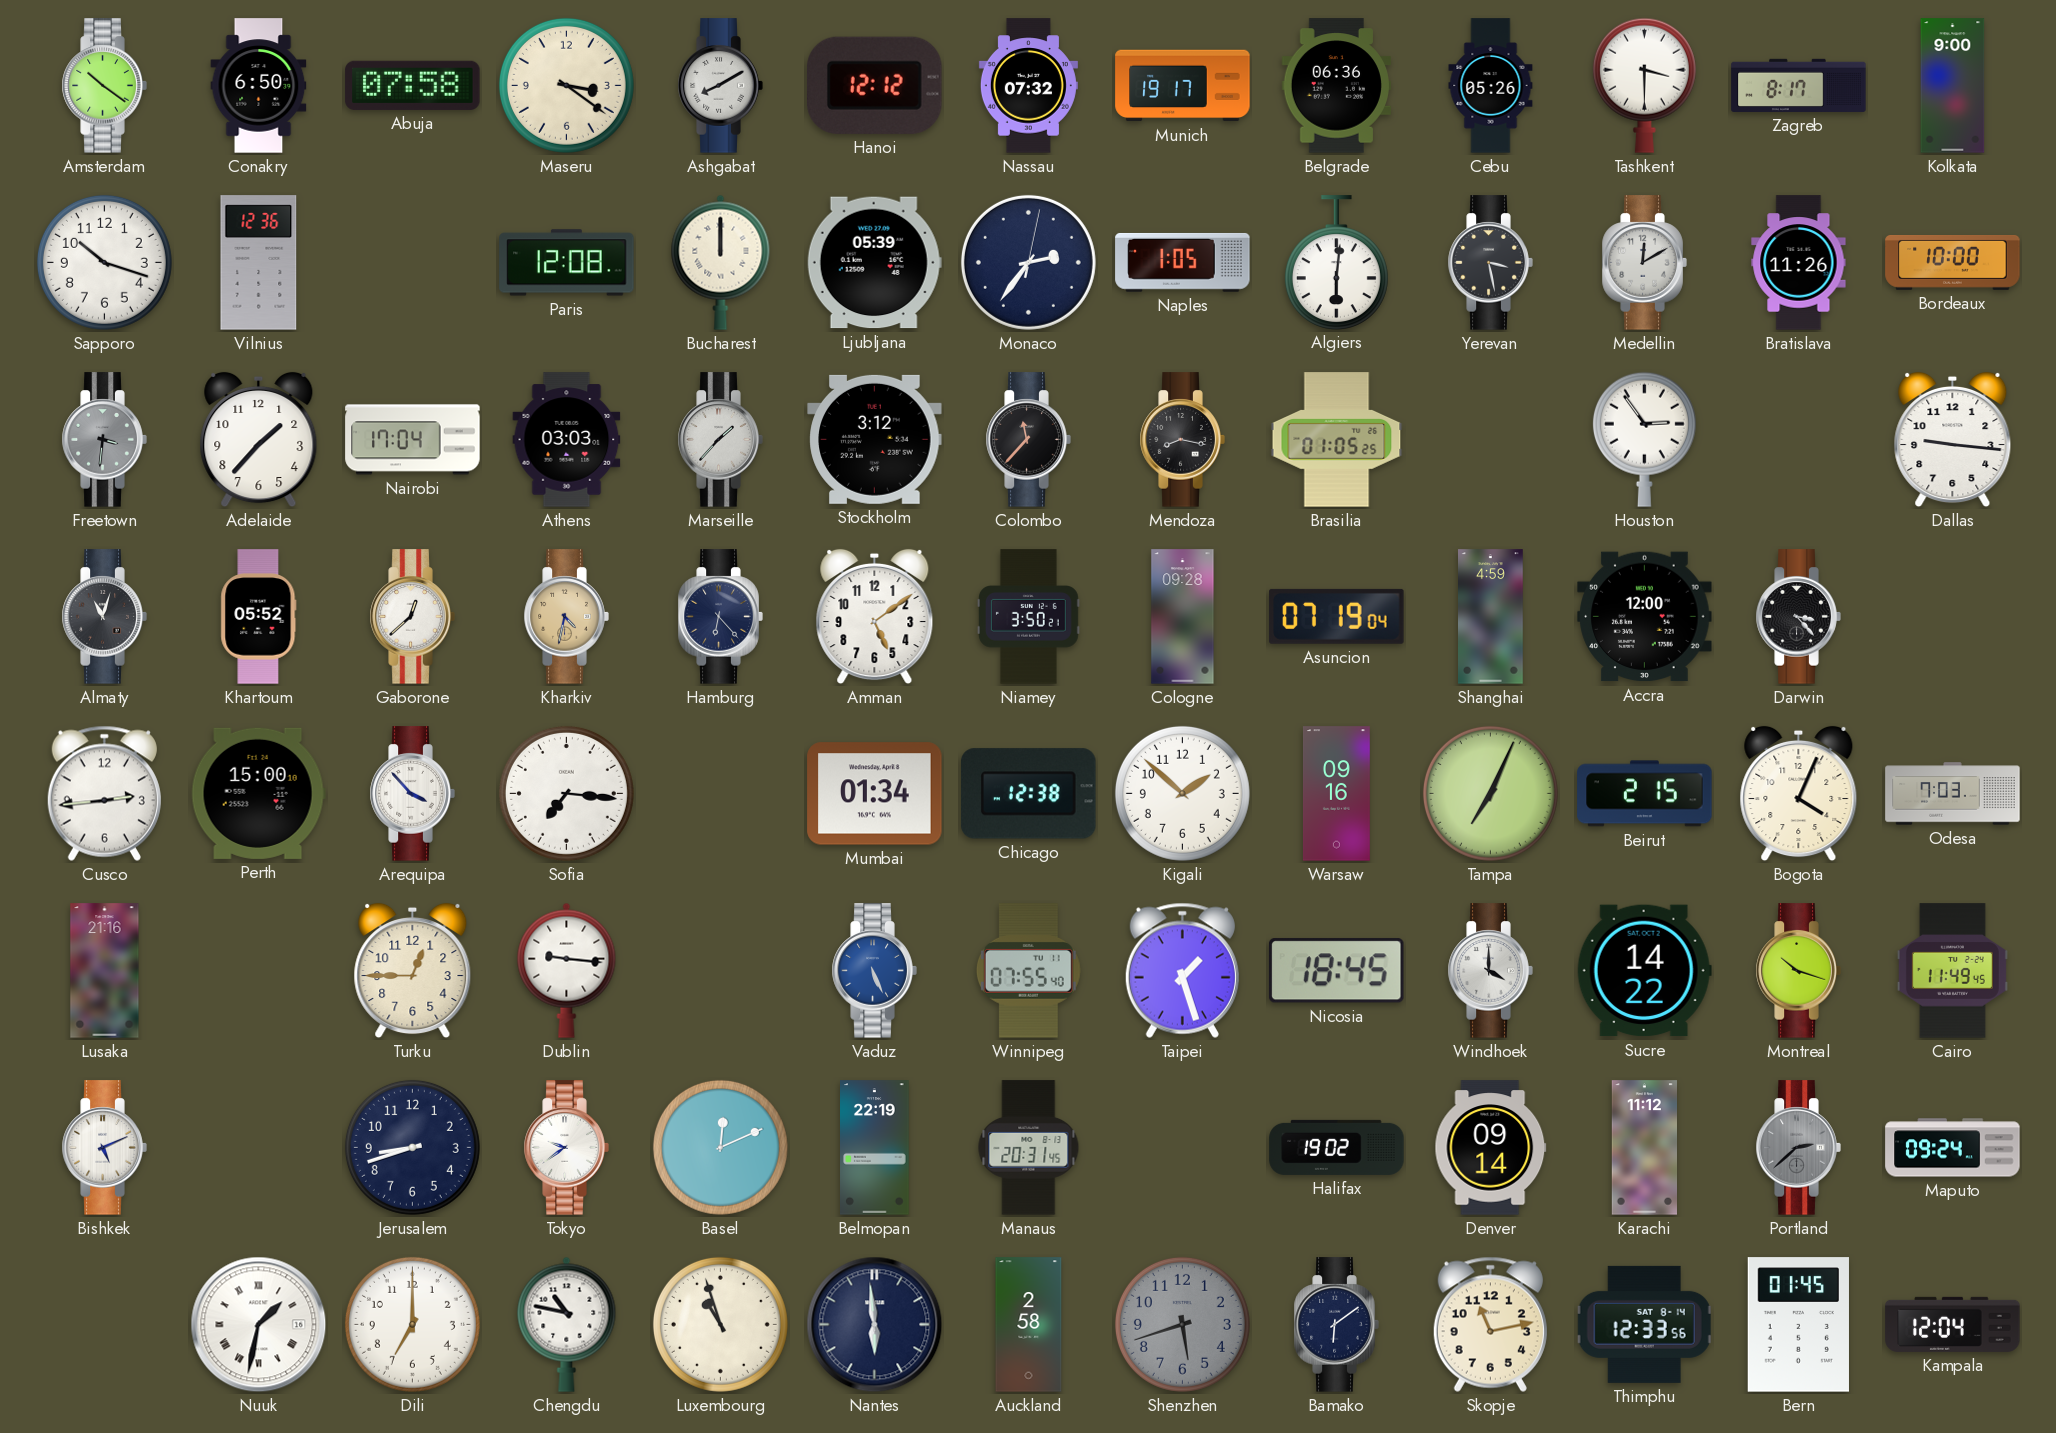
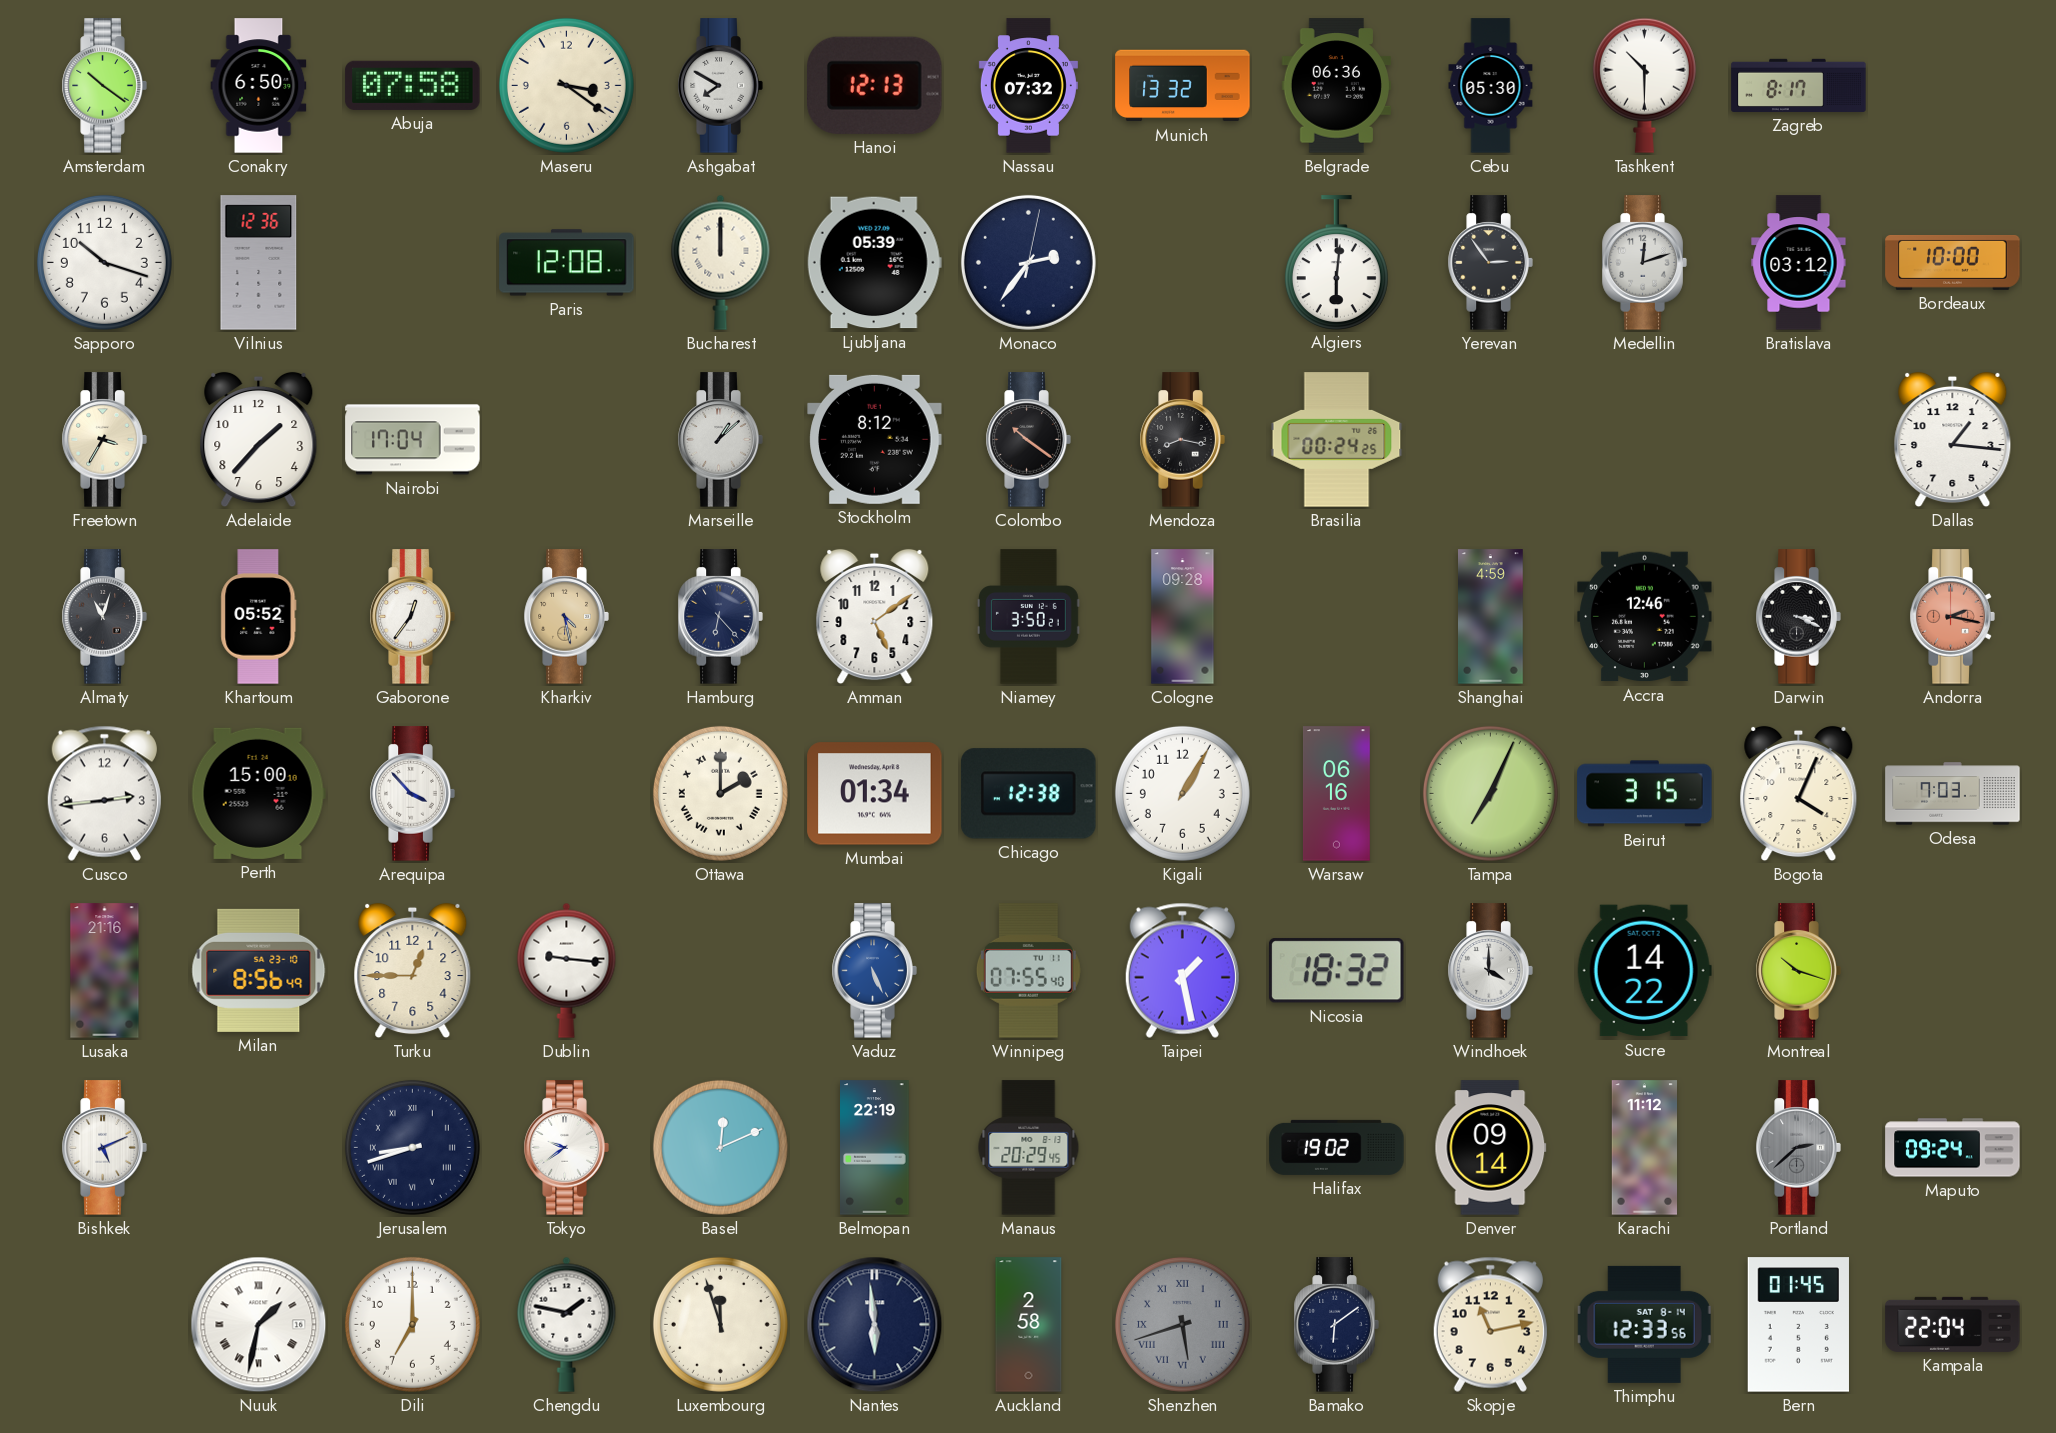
Ashgabat: 8:10 -> 7:50
Hanoi: 12:12 -> 12:13
Munich: 19:17 -> 13:32
Cebu: 05:26 -> 05:30
Tashkent: 3:30 -> 10:30
Kolkata: 9:00 -> none
Naples: 1:05 -> none
Yerevan: 3:28 -> 2:54
Medellin: 12:10 -> 12:12
Bratislava: 11:26 -> 03:12
Freetown: 3:31 -> 3:35
Freetown dial: grey -> cream
Athens: 03:03 -> none
Marseille: 1:37 -> 1:08
Stockholm: 3:12 -> 8:12
Colombo: 11:37 -> 10:21
Brasilia: 01:05 -> 00:24
Houston: 2:54 -> none
Dallas: 9:16 -> 1:16
Gaborone: 12:38 -> 12:36
Kharkiv: 4:32 -> 4:28
Asuncion: 07:19 -> none
Accra: 12:00 -> 12:46
Darwin: 3:23 -> 3:19
Andorra: none -> 2:17
Sofia: 7:16 -> none
Ottawa: none -> 2:00
Kigali: 1:52 -> 1:05
Warsaw: 09:16 -> 06:16
Beirut: 2:15 -> 3:15
Milan: none -> 8:56
Taipei: 1:27 -> 1:28
Nicosia: 18:45 -> 18:32
Cairo: 11:49 -> none
Jerusalem numerals: Arabic -> Roman
Manaus: 20:31 -> 20:29
Chengdu: 10:47 -> 1:47
Luxembourg: 10:57 -> 11:57
Shenzhen numerals: Arabic -> Roman
Kampala: 12:04 -> 22:04
